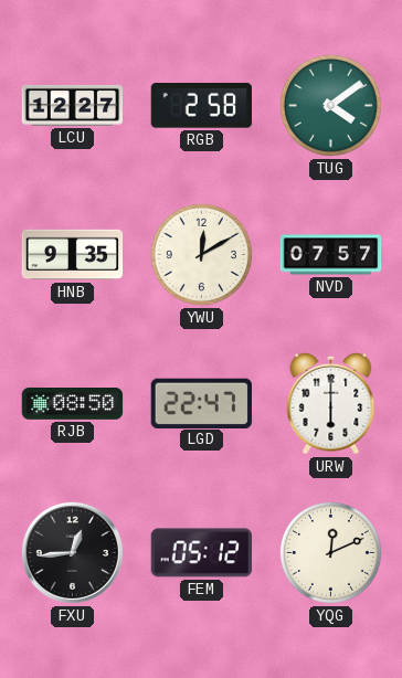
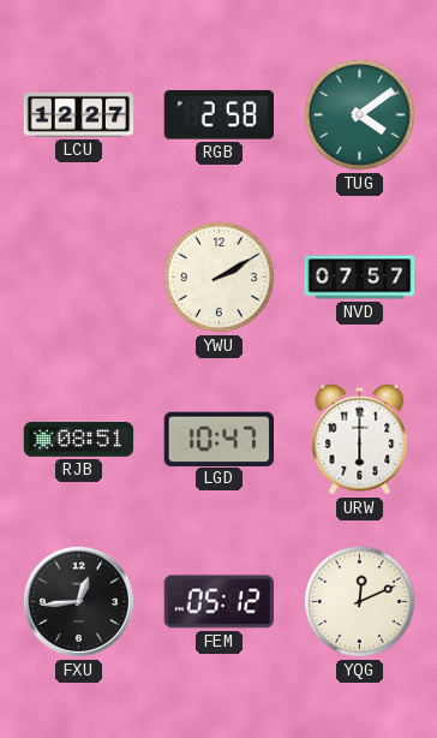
HNB: 9:35 -> none
YWU: 12:10 -> 2:10
RJB: 08:50 -> 08:51
LGD: 22:47 -> 10:47
